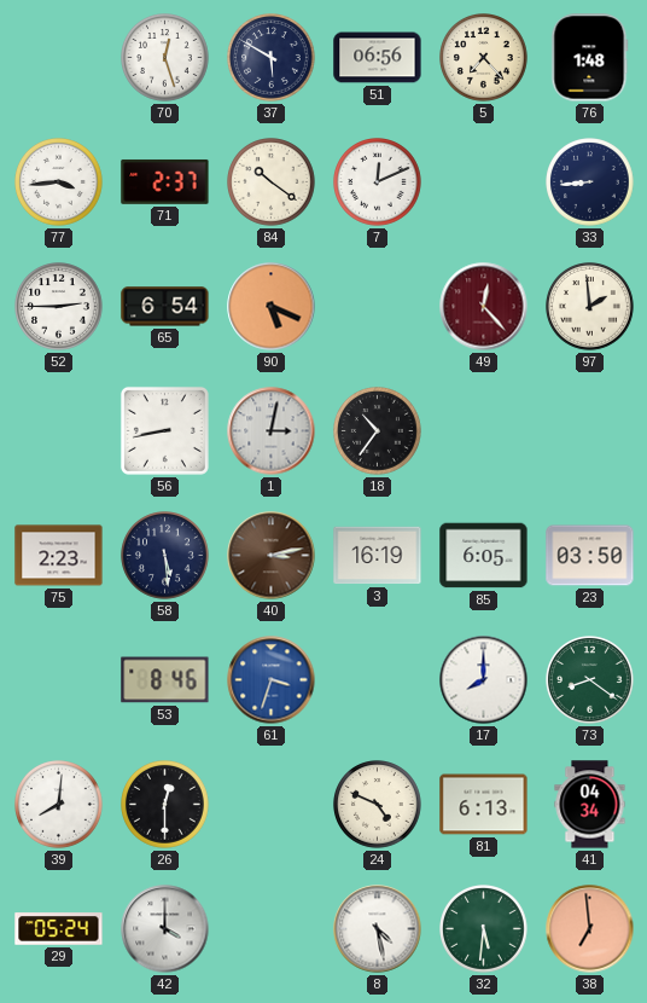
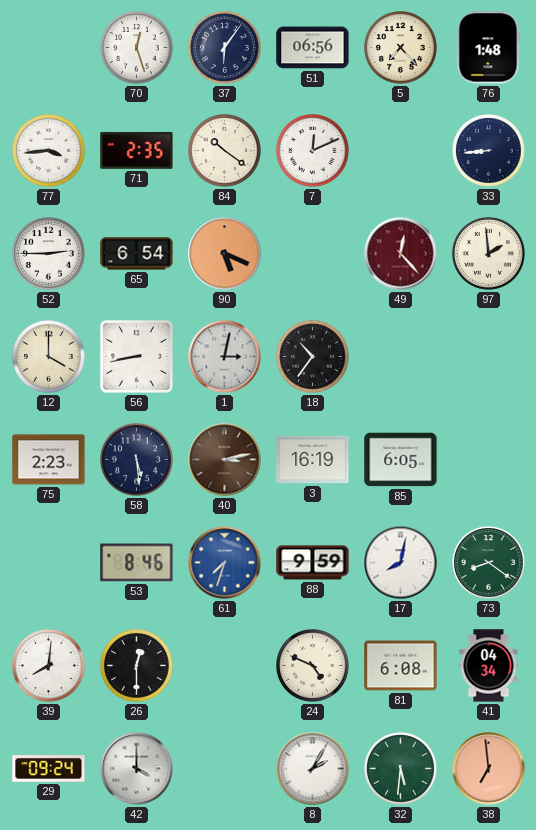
37: 5:50 -> 6:06
71: 2:37 -> 2:35
12: none -> 4:00
23: 03:50 -> none
61: 3:33 -> 7:33
88: none -> 9:59
17: 8:00 -> 8:02
81: 6:13 -> 6:08
29: 05:24 -> 09:24
8: 4:28 -> 2:05
